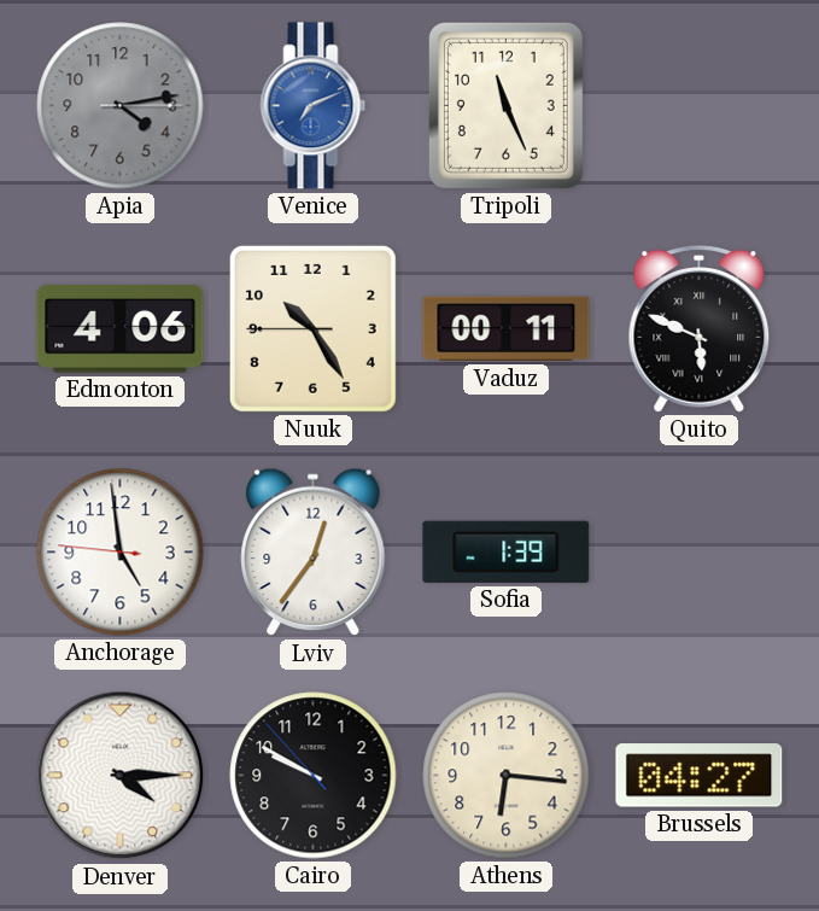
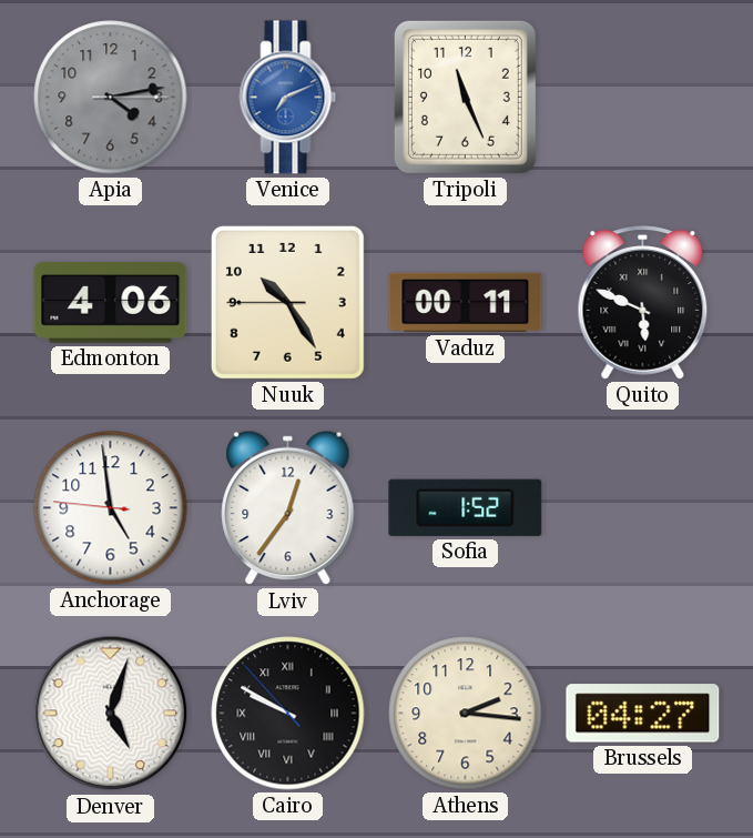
Sofia: 1:39 -> 1:52
Denver: 4:15 -> 5:03
Cairo numerals: Arabic -> Roman
Athens: 6:16 -> 2:16
